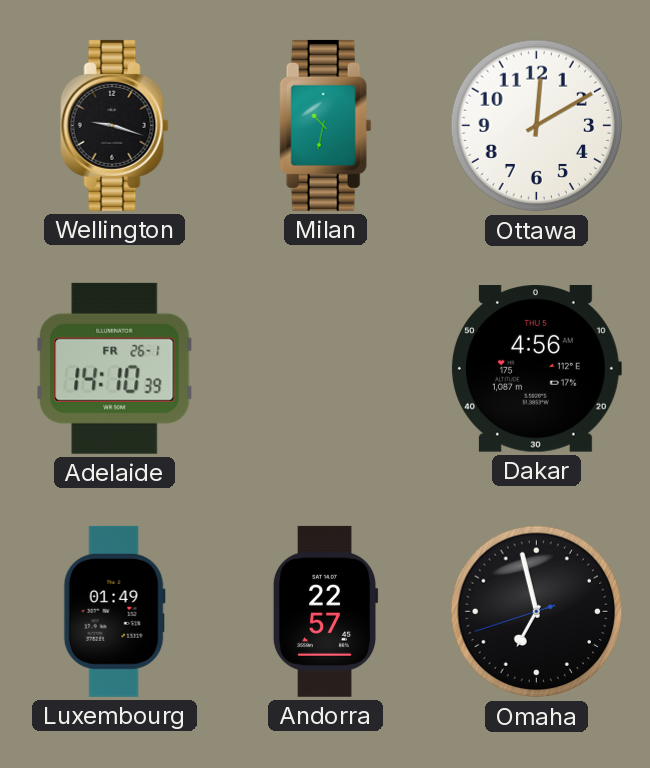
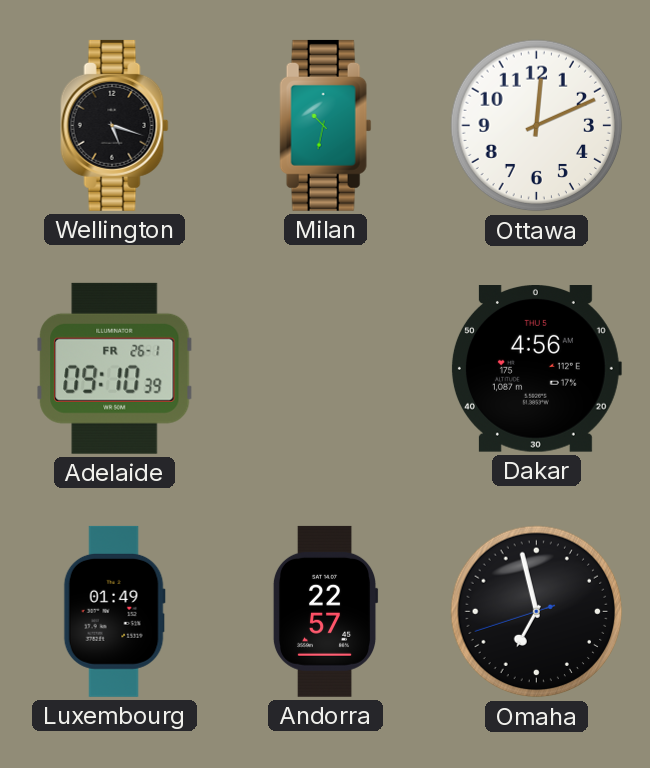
Wellington: 9:18 -> 5:18
Ottawa: 12:10 -> 12:11
Adelaide: 14:10 -> 09:10
